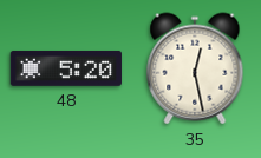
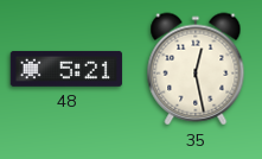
48: 5:20 -> 5:21
